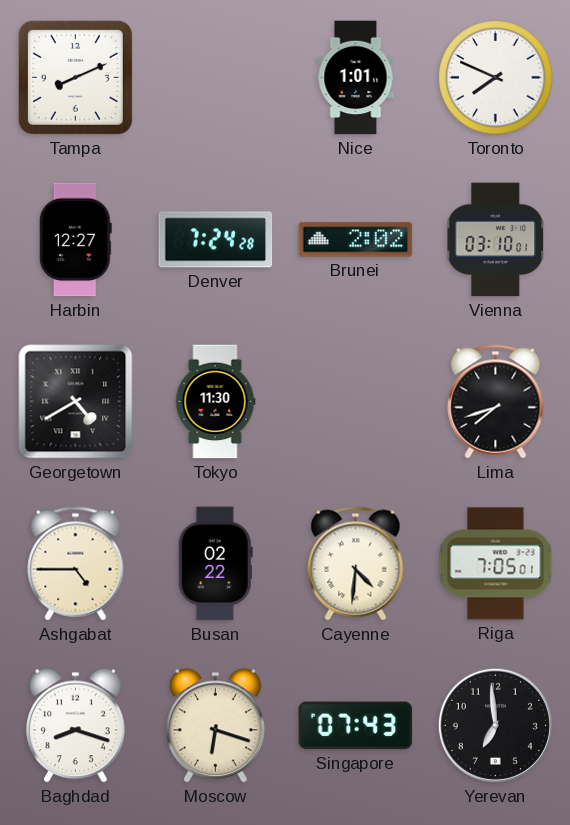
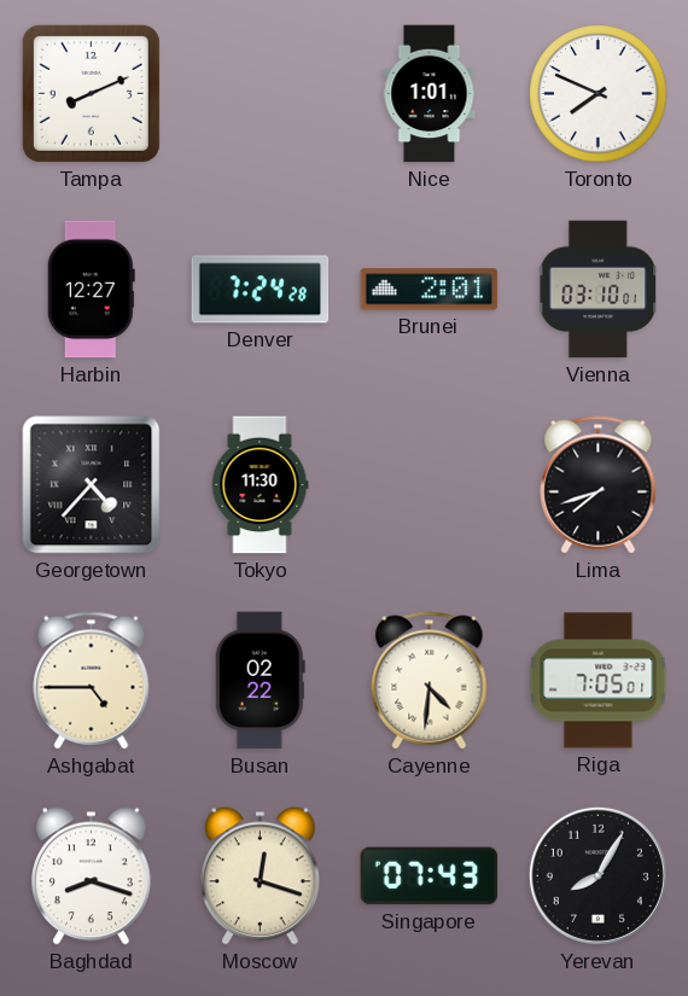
Brunei: 2:02 -> 2:01
Georgetown: 4:40 -> 4:37
Moscow: 6:18 -> 12:18
Yerevan: 6:59 -> 8:05
